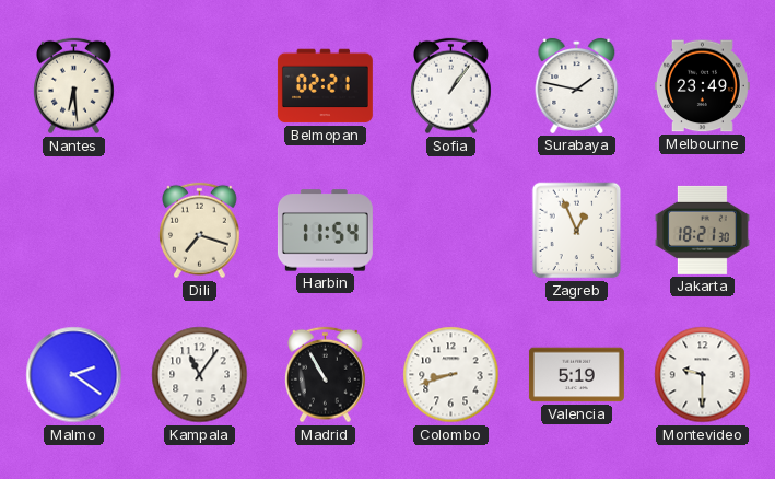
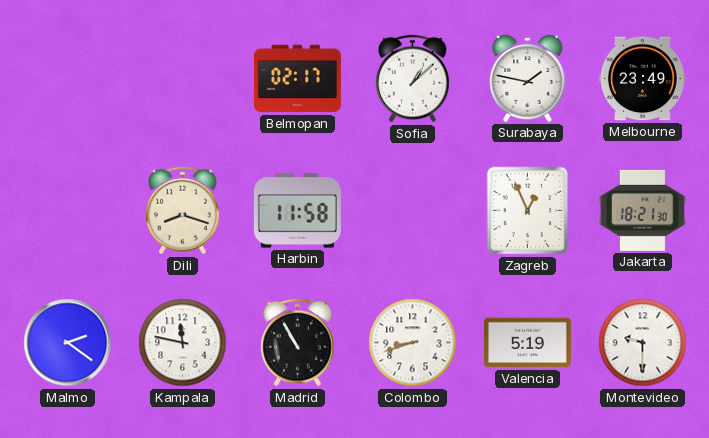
Nantes: 6:29 -> none
Belmopan: 02:21 -> 02:17
Sofia: 1:06 -> 1:08
Dili: 7:18 -> 8:18
Harbin: 11:54 -> 11:58
Kampala: 11:06 -> 11:47
